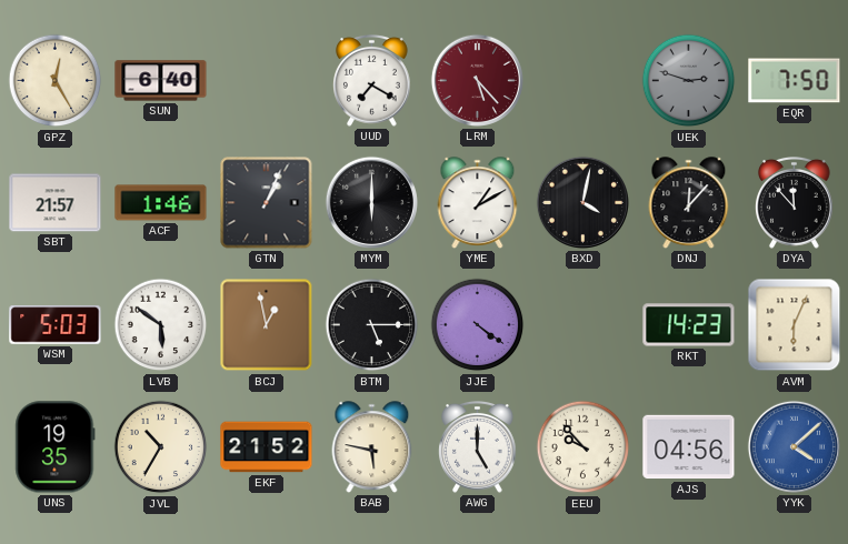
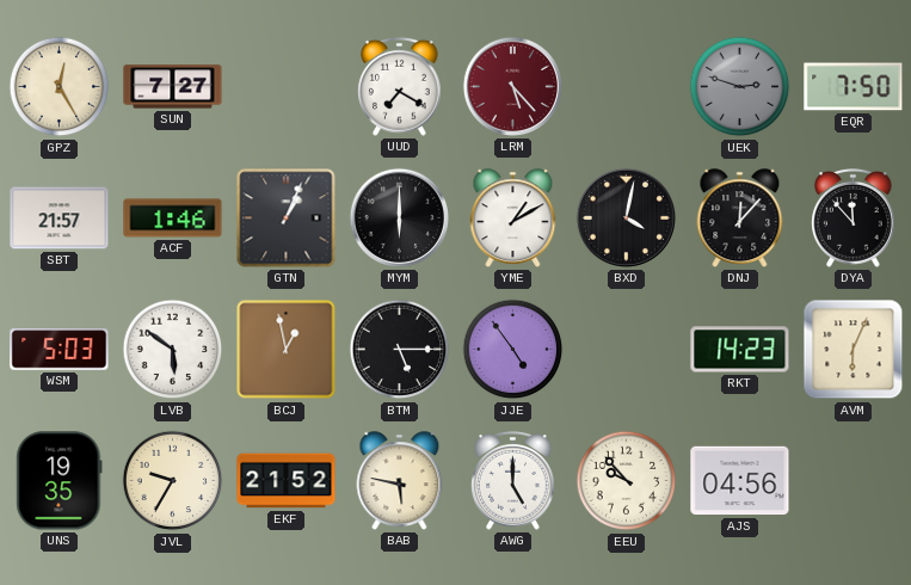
SUN: 6:40 -> 7:27
JJE: 4:21 -> 4:54
JVL: 10:35 -> 9:35
YYK: 4:08 -> none
